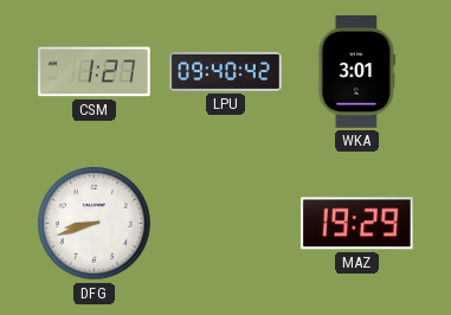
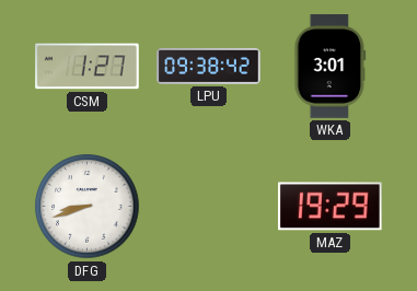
LPU: 09:40 -> 09:38
